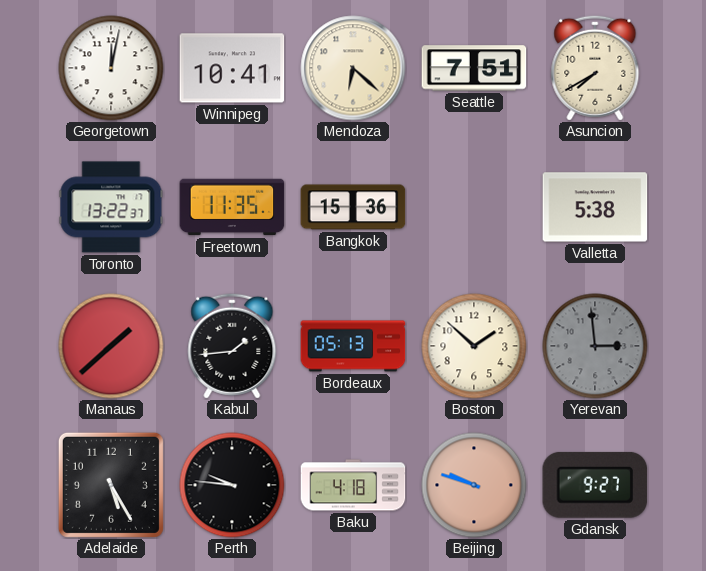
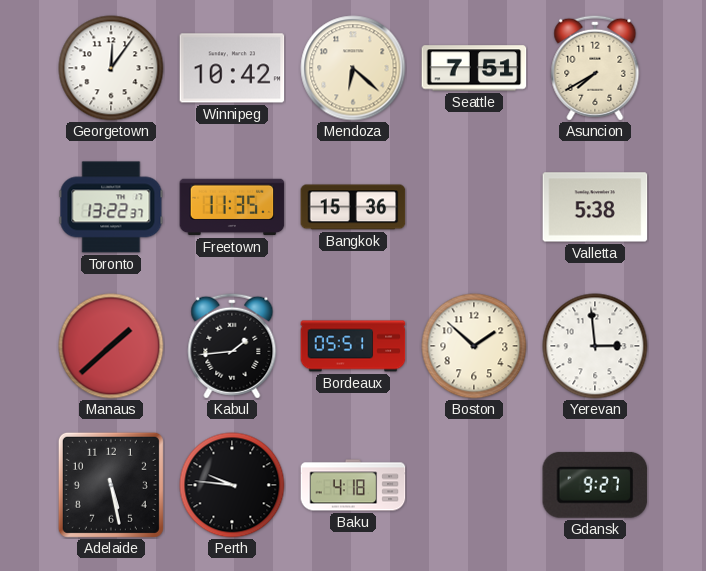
Georgetown: 12:02 -> 12:06
Winnipeg: 10:41 -> 10:42
Bordeaux: 05:13 -> 05:51
Yerevan dial: grey -> white
Adelaide: 5:25 -> 5:28
Beijing: 9:48 -> none
